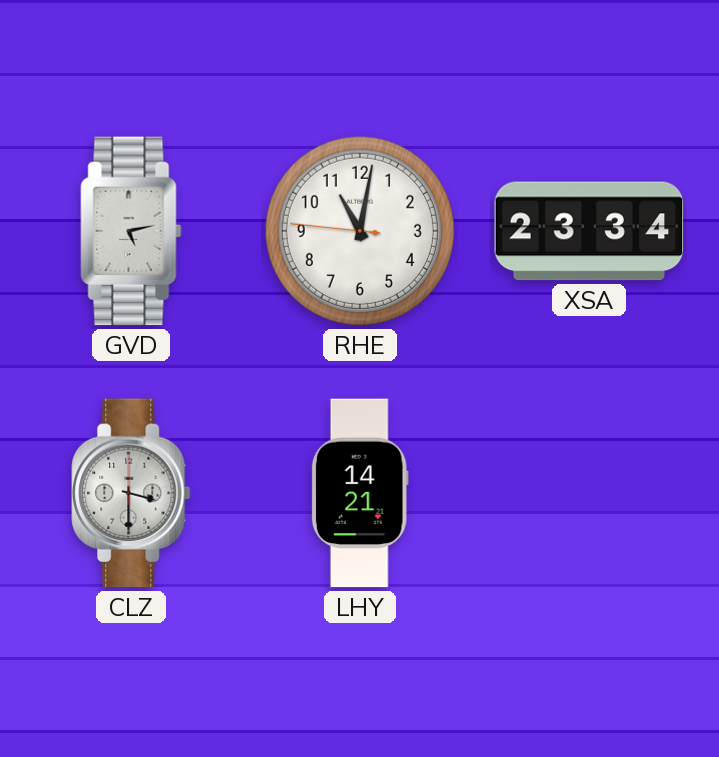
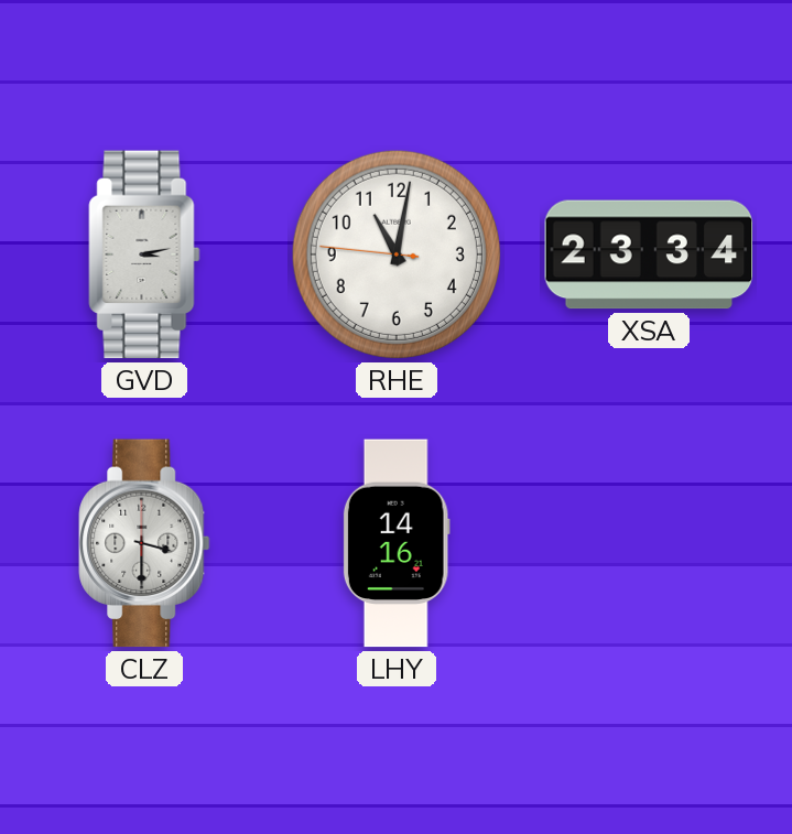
GVD: 5:13 -> 3:13
LHY: 14:21 -> 14:16
